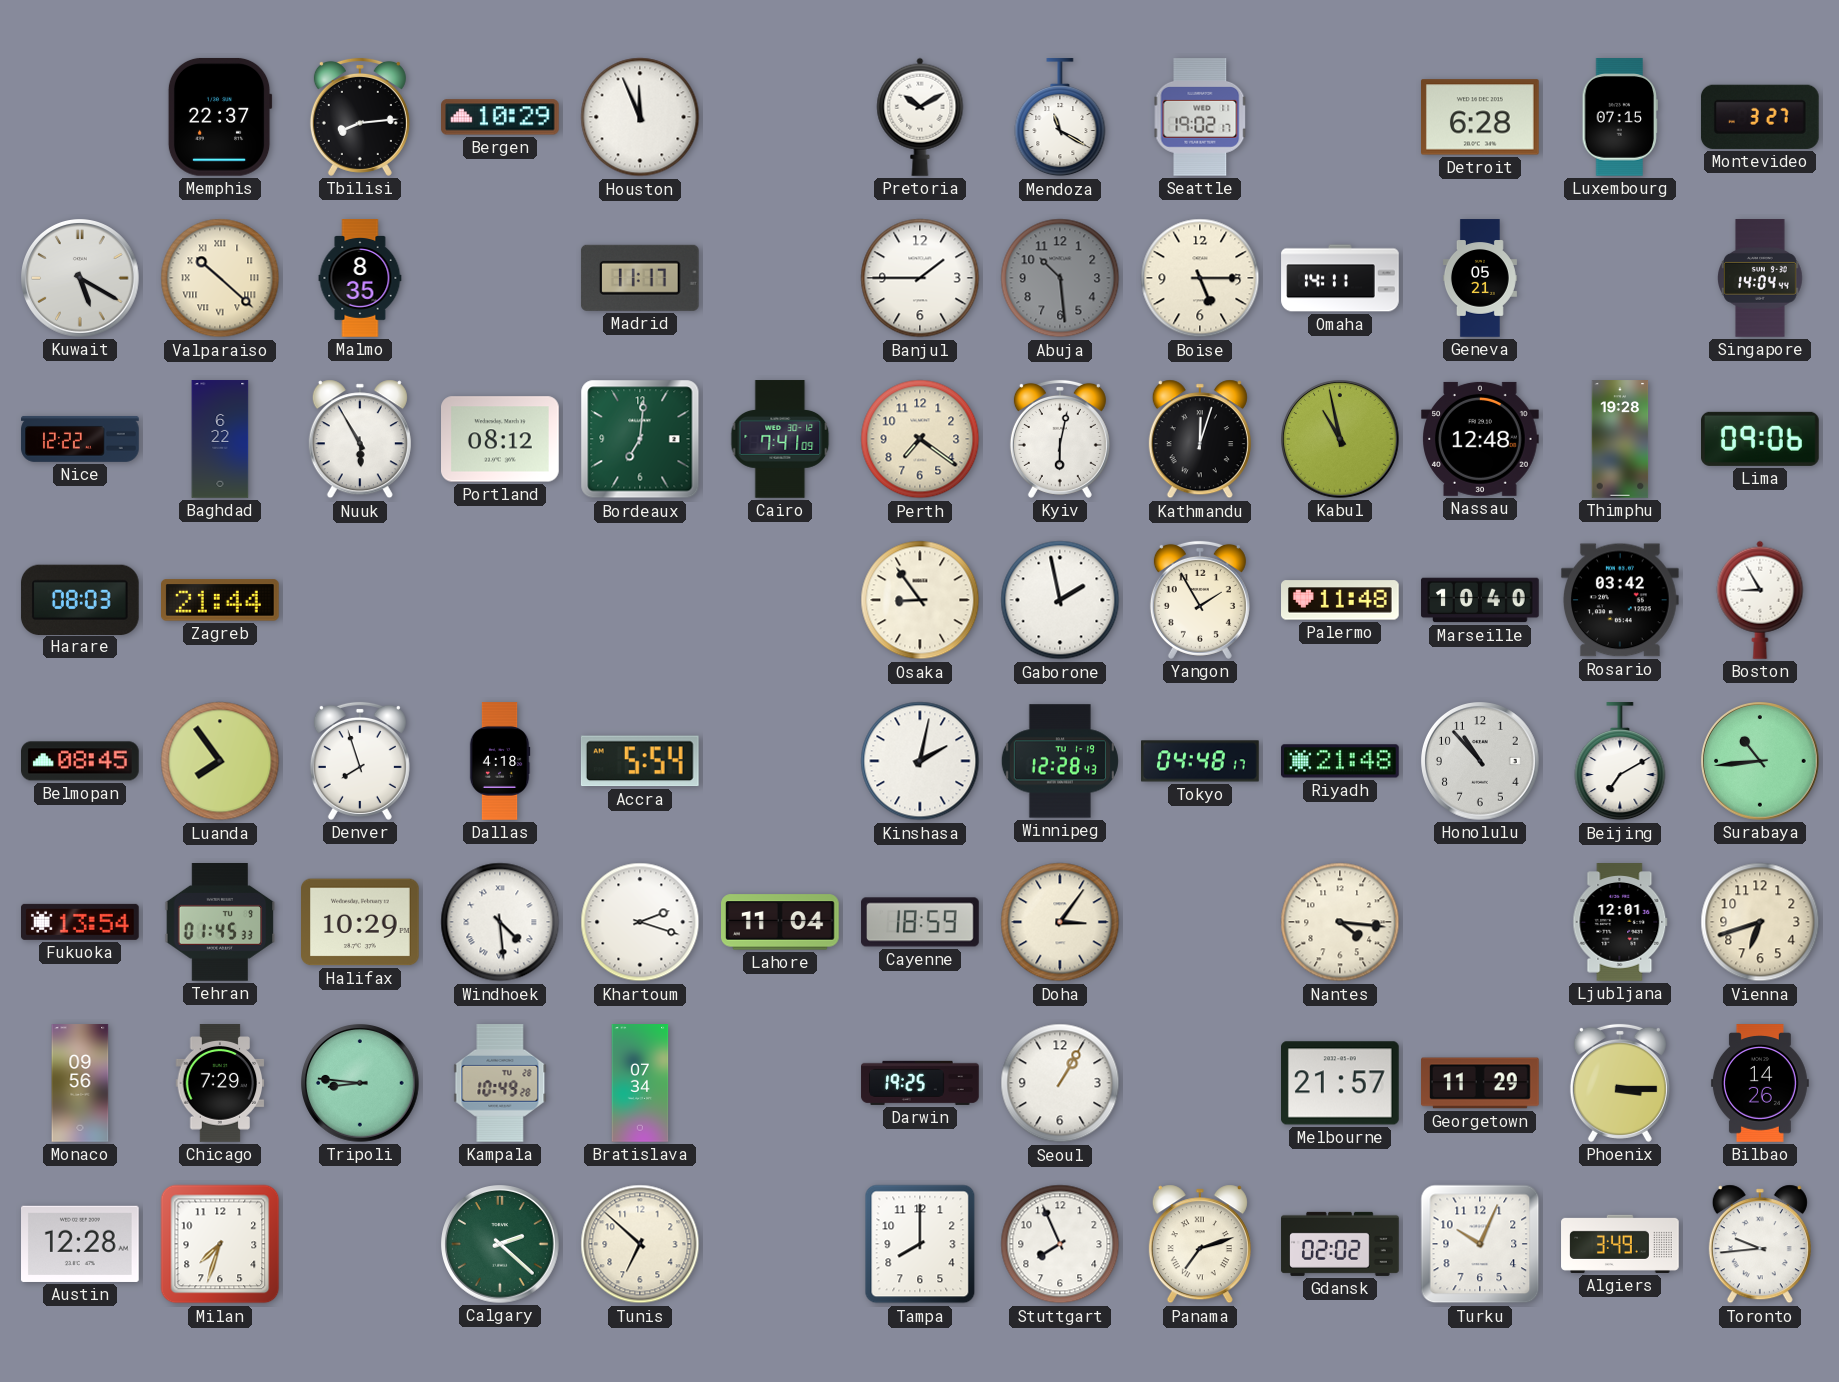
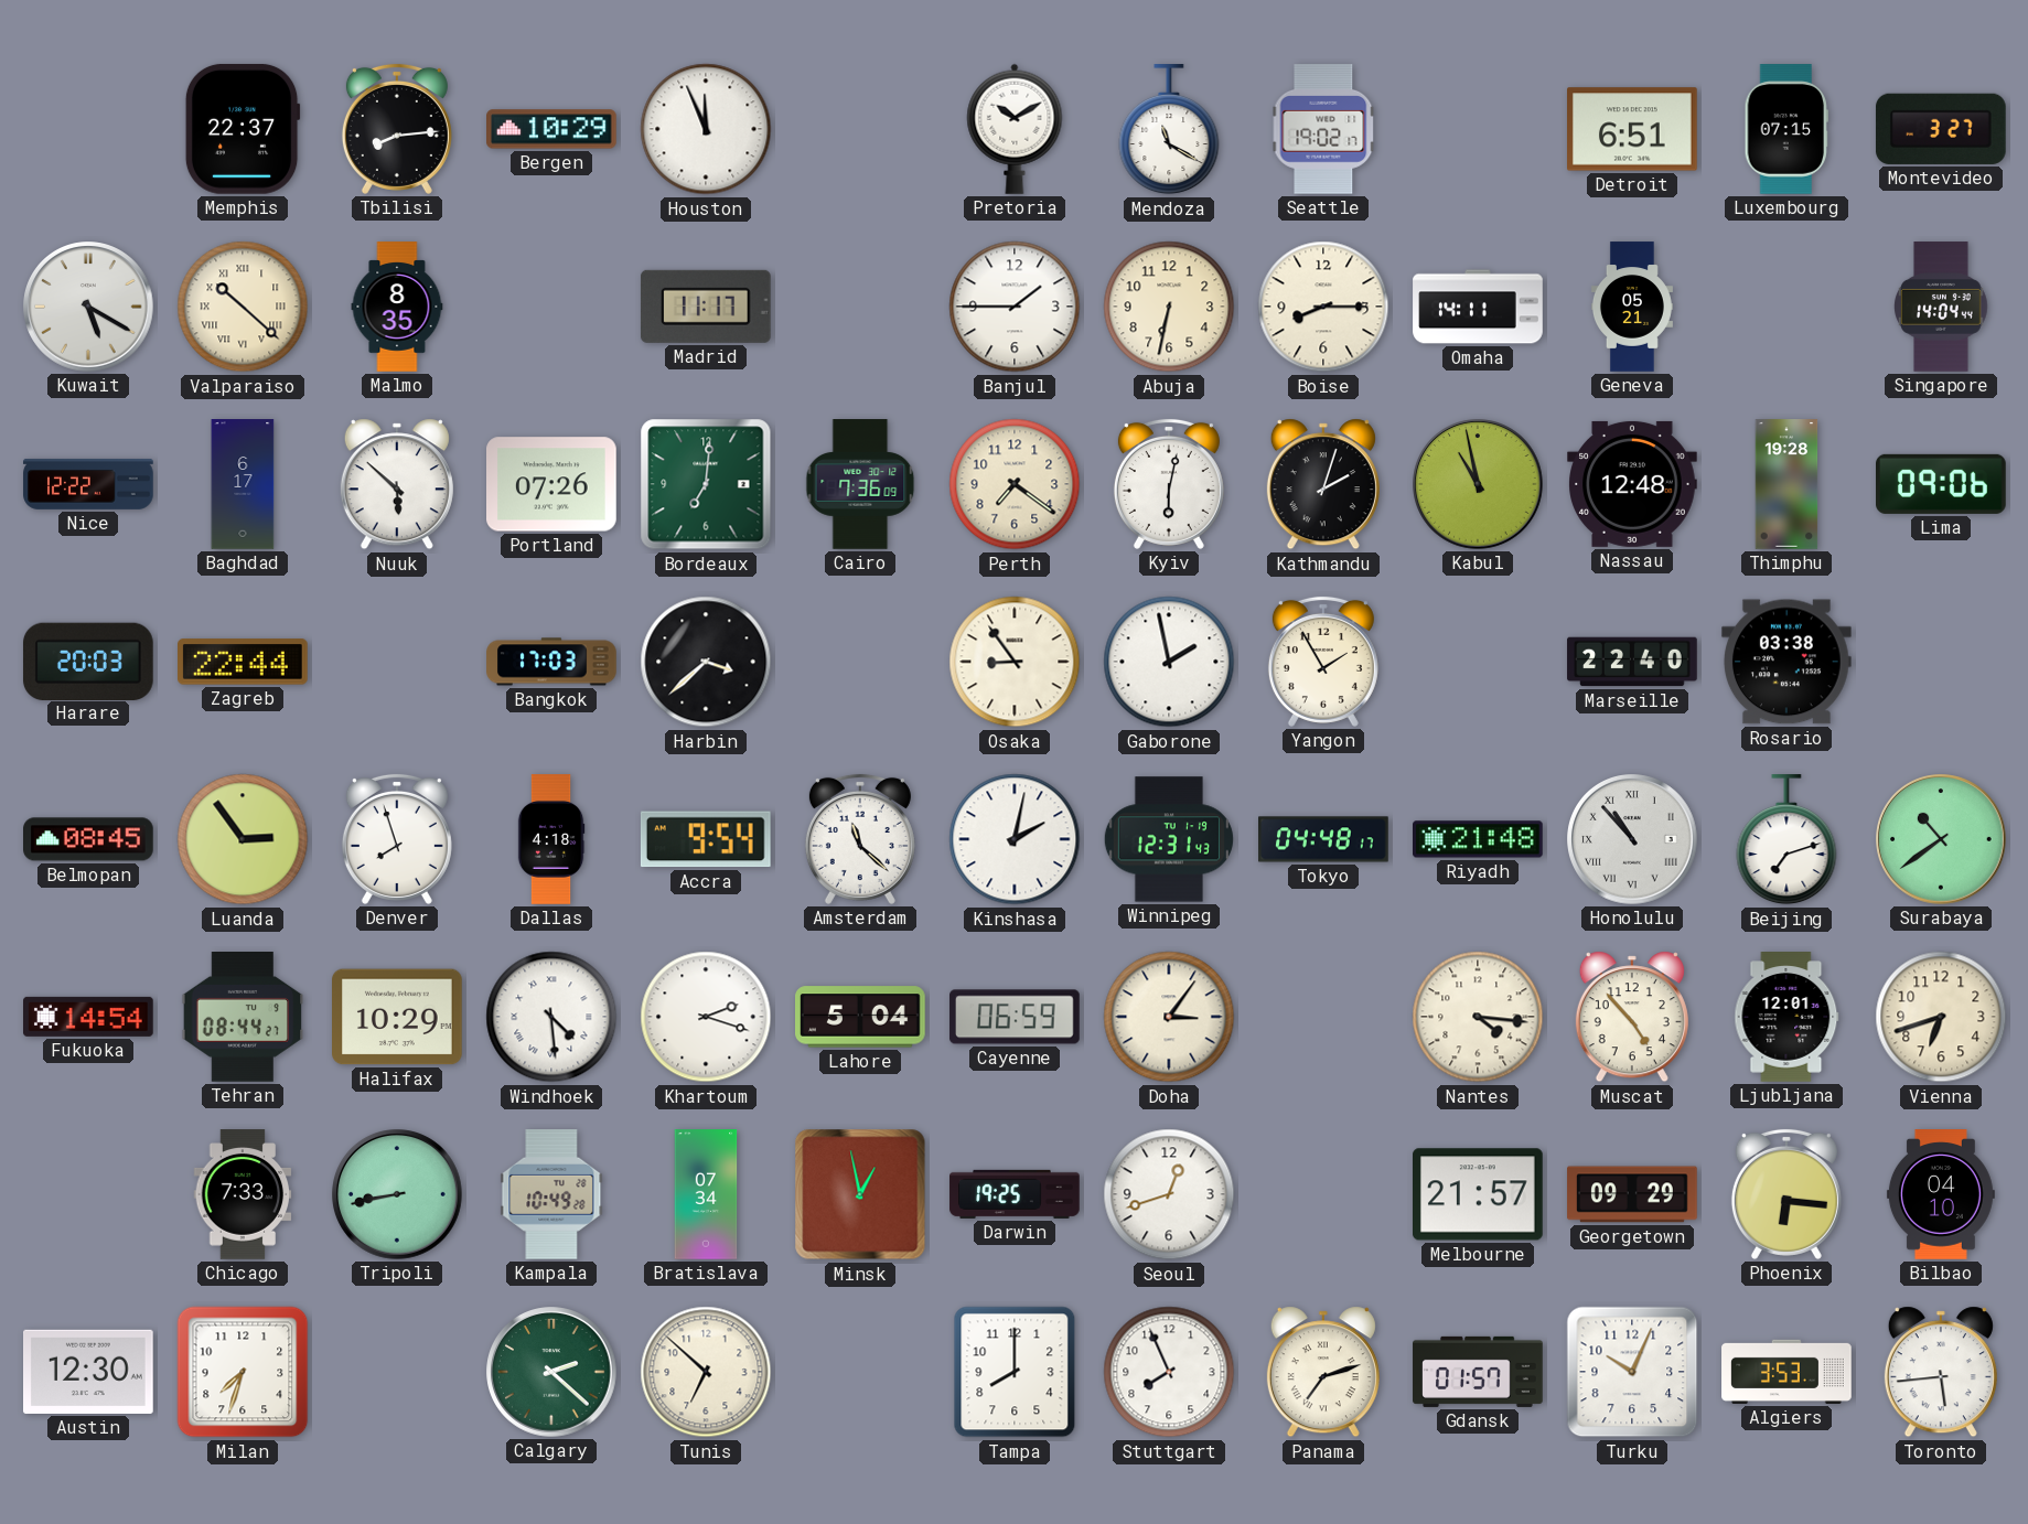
Detroit: 6:28 -> 6:51
Abuja: 10:29 -> 6:32
Abuja dial: grey -> cream
Boise: 5:15 -> 8:15
Baghdad: 6:22 -> 6:17
Nuuk: 5:55 -> 5:52
Portland: 08:12 -> 07:26
Cairo: 7:41 -> 7:36
Kathmandu: 12:03 -> 2:03
Harare: 08:03 -> 20:03
Zagreb: 21:44 -> 22:44
Bangkok: none -> 17:03
Harbin: none -> 3:38
Palermo: 11:48 -> none
Marseille: 10:40 -> 22:40
Rosario: 03:42 -> 03:38
Boston: 8:55 -> none
Luanda: 7:54 -> 2:54
Accra: 5:54 -> 9:54
Amsterdam: none -> 11:22
Winnipeg: 12:28 -> 12:31
Honolulu numerals: Arabic -> Roman
Beijing: 7:10 -> 7:12
Surabaya: 10:44 -> 10:39
Fukuoka: 13:54 -> 14:54
Tehran: 01:45 -> 08:44
Lahore: 11:04 -> 5:04
Cayenne: 18:59 -> 06:59
Muscat: none -> 4:53
Monaco: 09:56 -> none
Chicago: 7:29 -> 7:33
Tripoli: 8:46 -> 8:43
Minsk: none -> 12:58
Seoul: 1:05 -> 12:42
Georgetown: 11:29 -> 09:29
Phoenix: 3:15 -> 6:16
Bilbao: 14:26 -> 04:10
Austin: 12:28 -> 12:30
Gdansk: 02:02 -> 01:57
Algiers: 3:49 -> 3:53
Toronto: 9:44 -> 5:44
